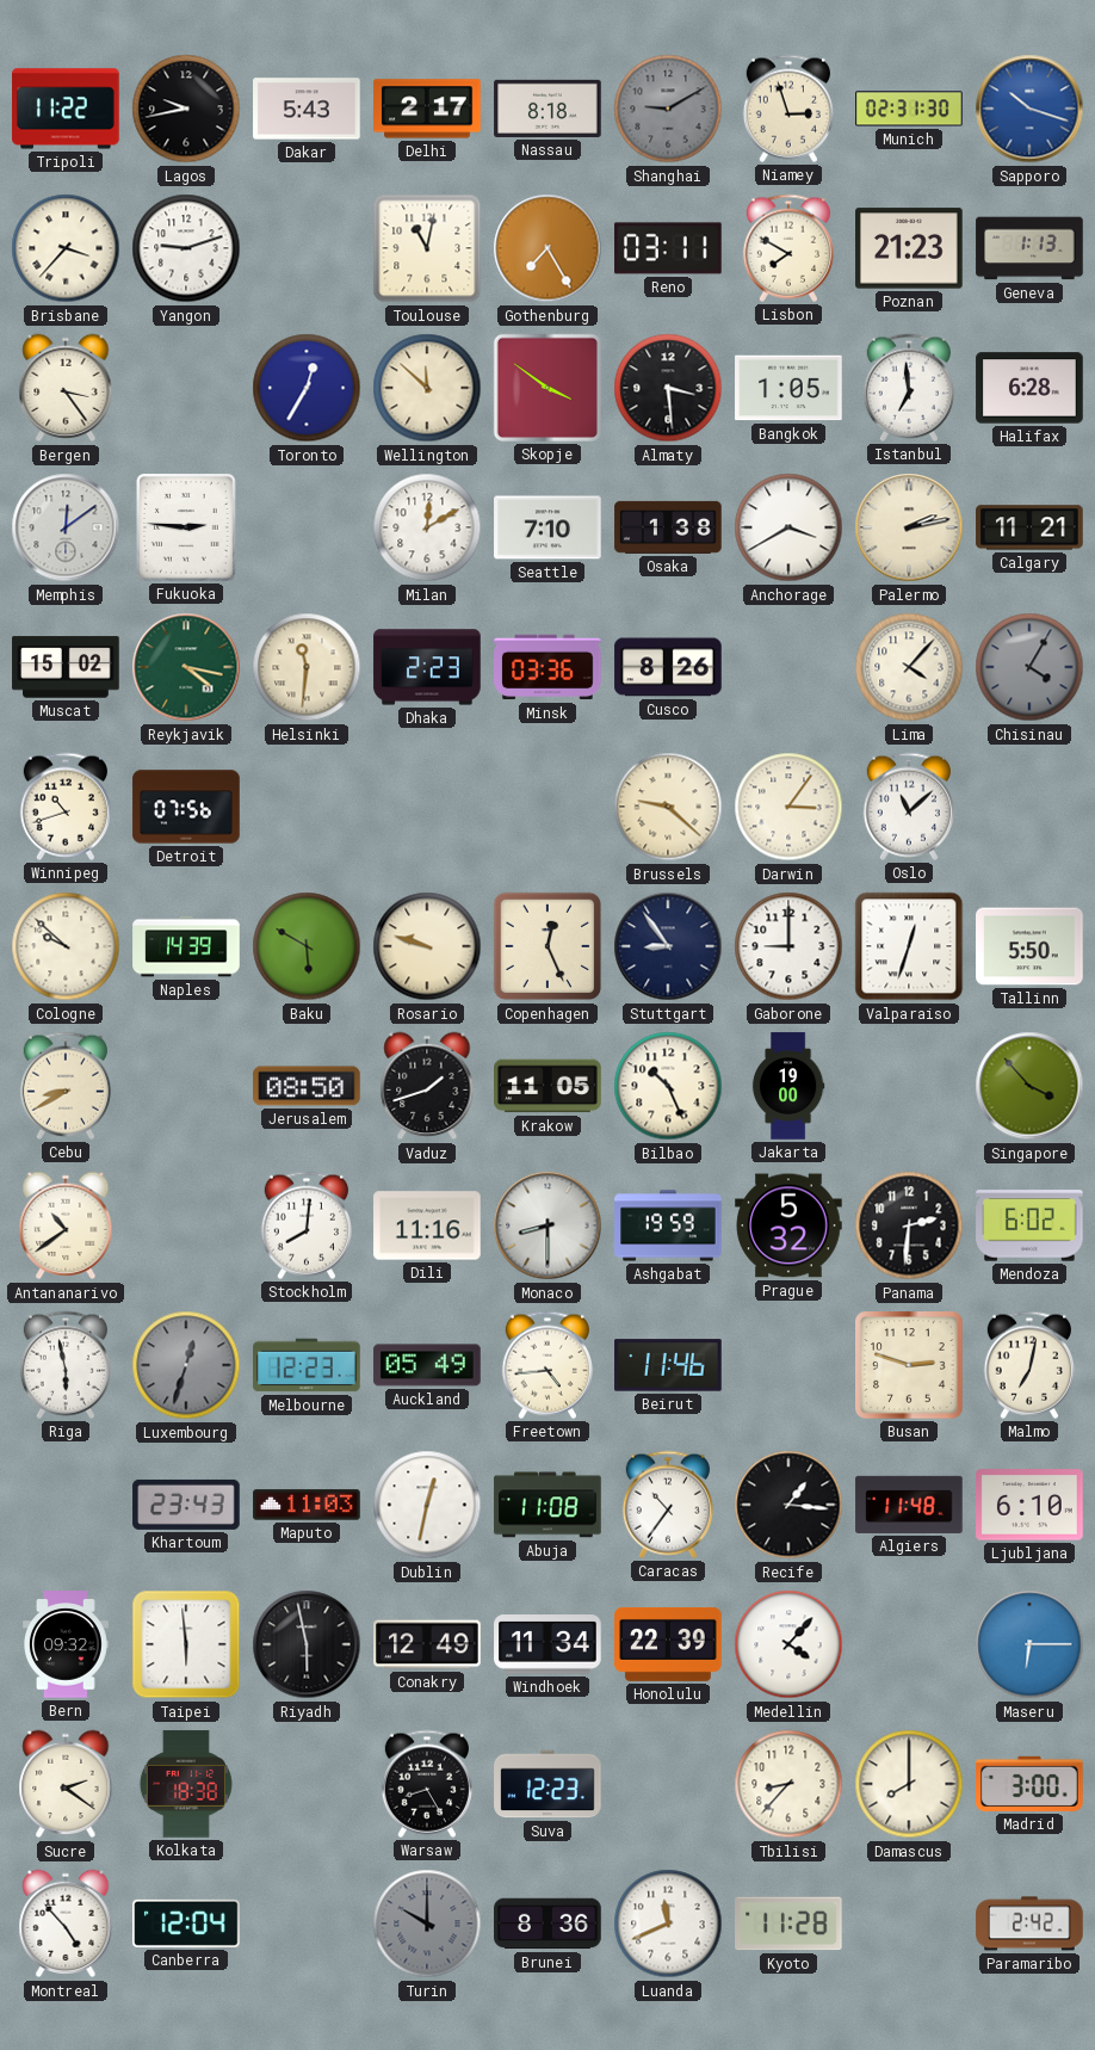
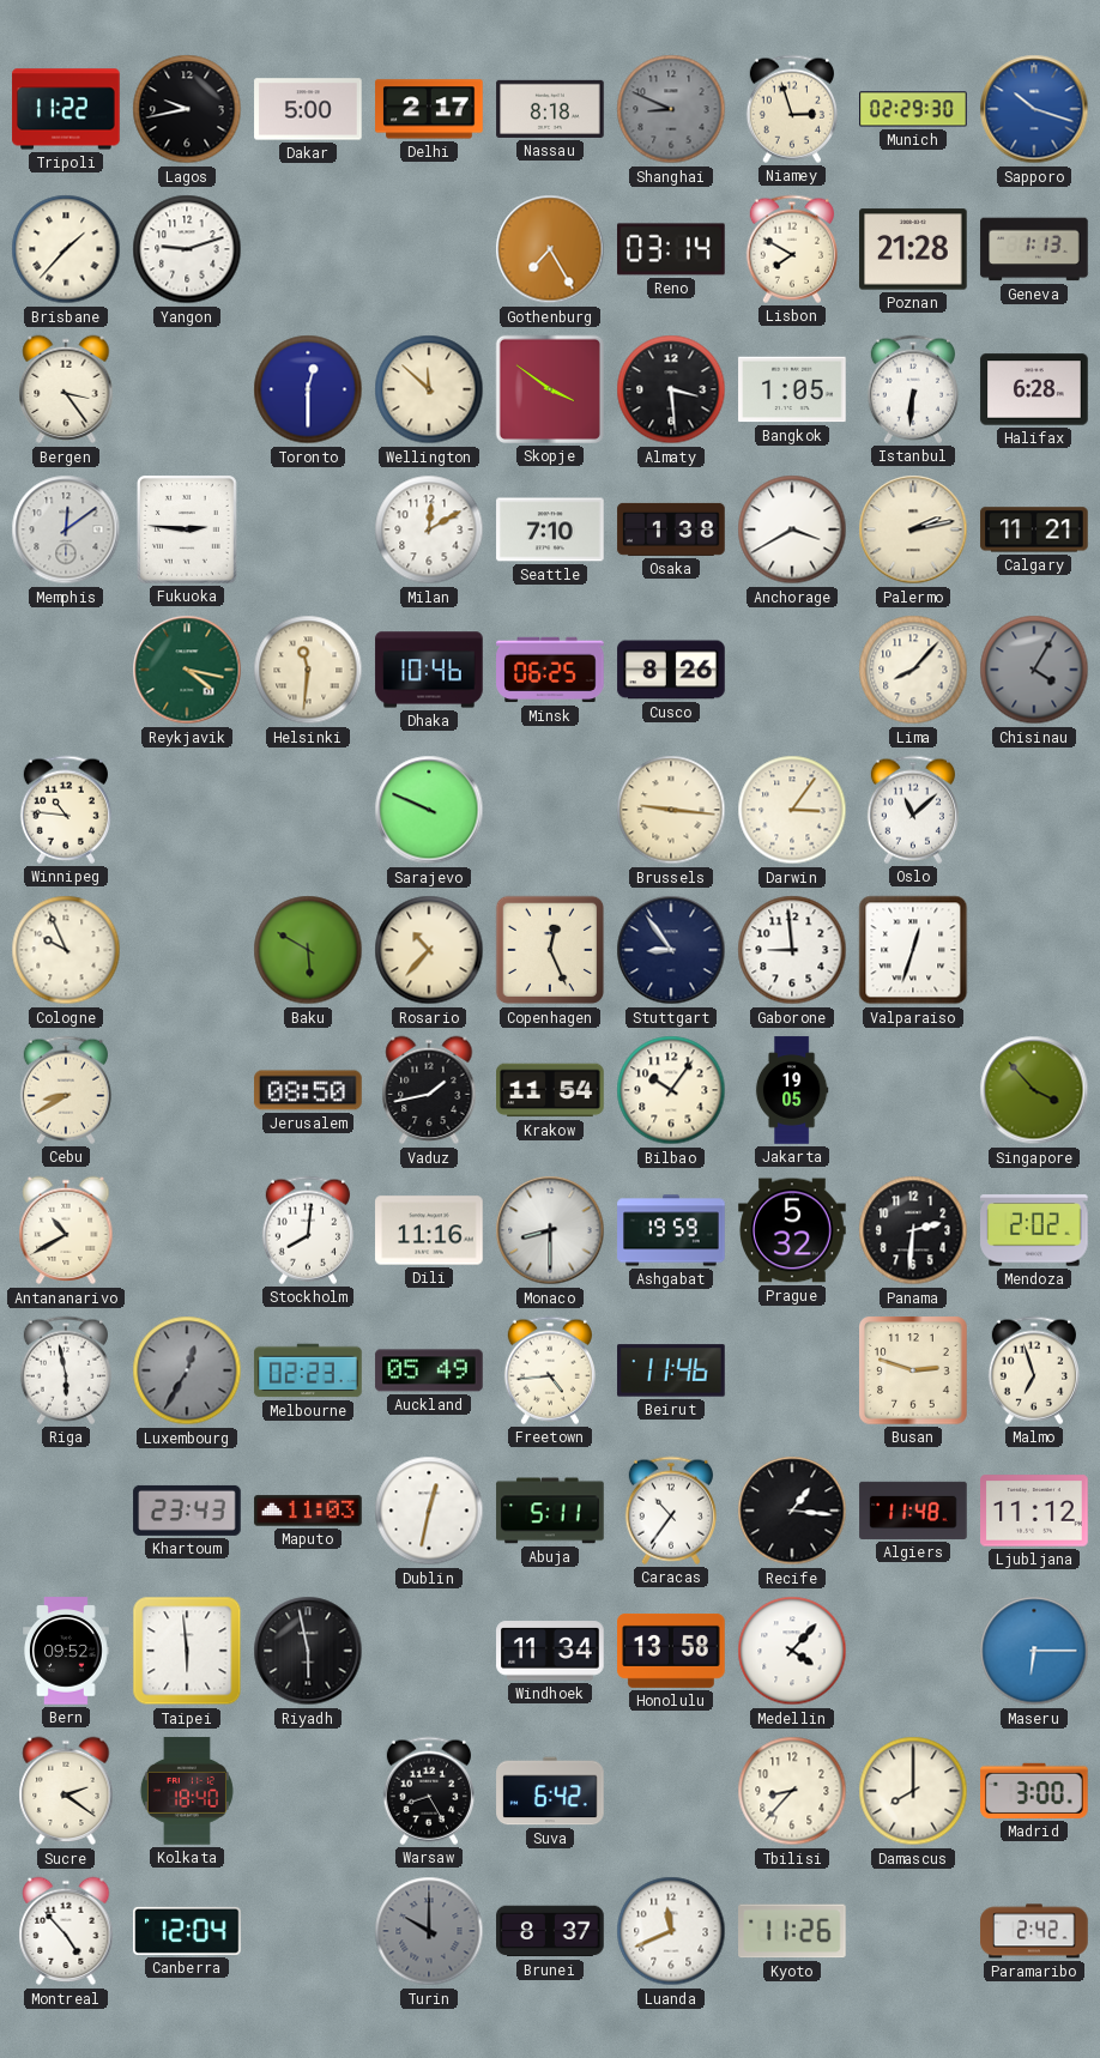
Dakar: 5:43 -> 5:00
Shanghai: 9:10 -> 8:49
Munich: 02:31 -> 02:29
Brisbane: 3:37 -> 1:37
Toulouse: 11:02 -> none
Reno: 03:11 -> 03:14
Poznan: 21:23 -> 21:28
Toronto: 12:35 -> 12:30
Istanbul: 6:59 -> 6:31
Muscat: 15:02 -> none
Dhaka: 2:23 -> 10:46
Minsk: 03:36 -> 06:25
Lima: 4:07 -> 8:07
Winnipeg: 10:42 -> 10:46
Detroit: 07:56 -> none
Sarajevo: none -> 9:49
Brussels: 9:22 -> 9:16
Cologne: 9:52 -> 9:56
Naples: 14:39 -> none
Rosario: 9:48 -> 10:37
Gaborone: 9:00 -> 8:59
Tallinn: 5:50 -> none
Vaduz: 1:42 -> 1:43
Krakow: 11:05 -> 11:54
Bilbao: 10:26 -> 10:06
Jakarta: 19:00 -> 19:05
Antananarivo: 10:39 -> 10:40
Mendoza: 6:02 -> 2:02
Luxembourg: 12:33 -> 12:35
Melbourne: 12:23 -> 02:23
Malmo: 7:02 -> 6:57
Abuja: 11:08 -> 5:11
Ljubljana: 6:10 -> 11:12
Bern: 09:32 -> 09:52
Conakry: 12:49 -> none
Honolulu: 22:39 -> 13:58
Kolkata: 18:38 -> 18:40
Suva: 12:23 -> 6:42
Brunei: 8:36 -> 8:37
Kyoto: 11:28 -> 11:26
